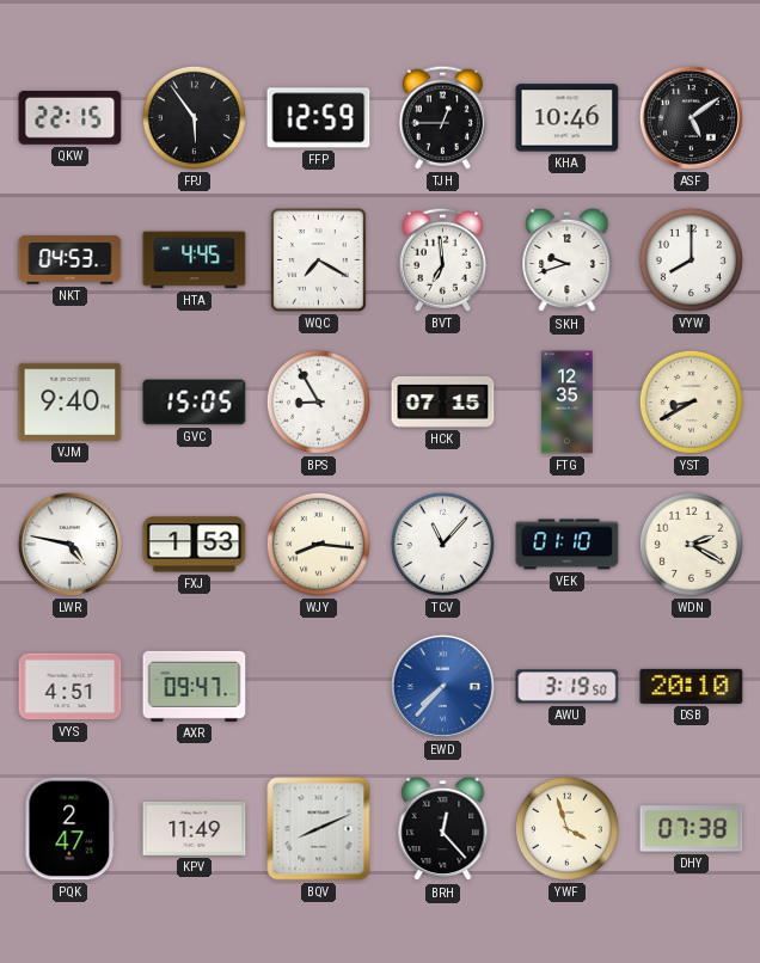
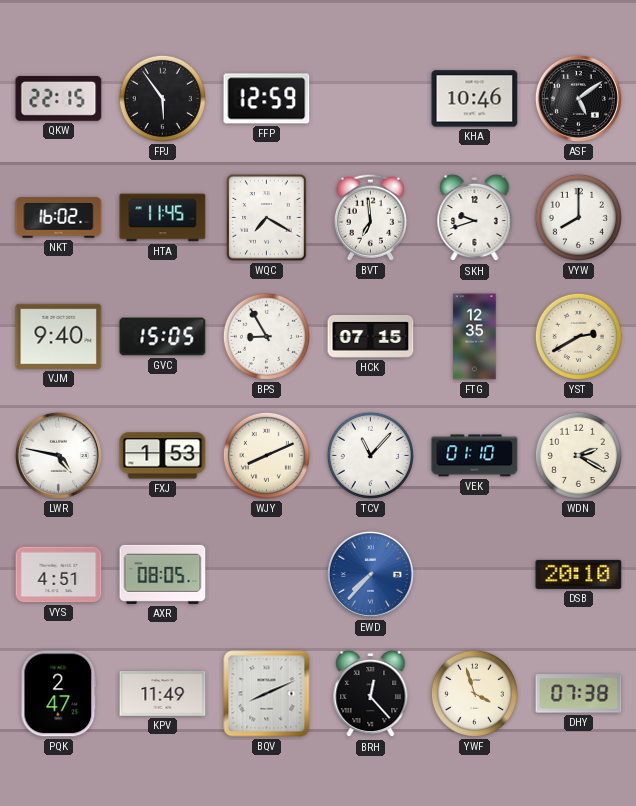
TJH: 12:45 -> none
NKT: 04:53 -> 16:02
HTA: 4:45 -> 11:45
YST: 8:40 -> 2:40
WJY: 8:16 -> 8:11
AXR: 09:47 -> 08:05
AWU: 3:19 -> none
